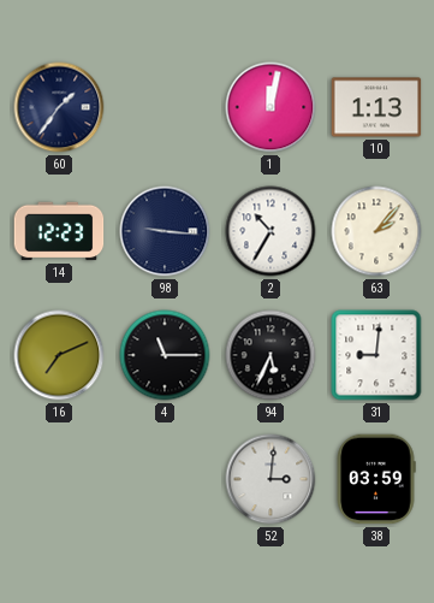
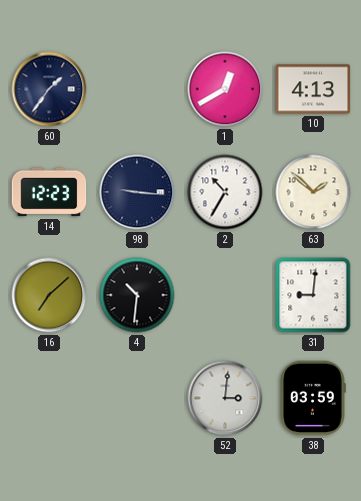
1: 12:02 -> 12:40
10: 1:13 -> 4:13
63: 2:07 -> 1:52
16: 7:11 -> 7:08
4: 11:15 -> 10:31
94: 5:34 -> none
